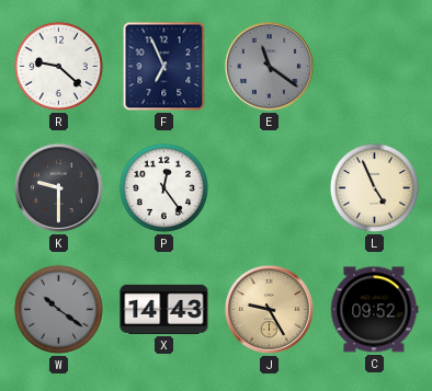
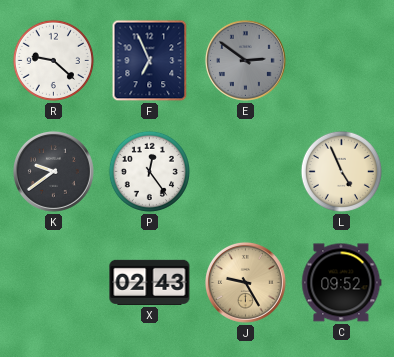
E: 11:21 -> 2:51
K: 9:30 -> 9:39
W: 10:21 -> none
X: 14:43 -> 02:43
